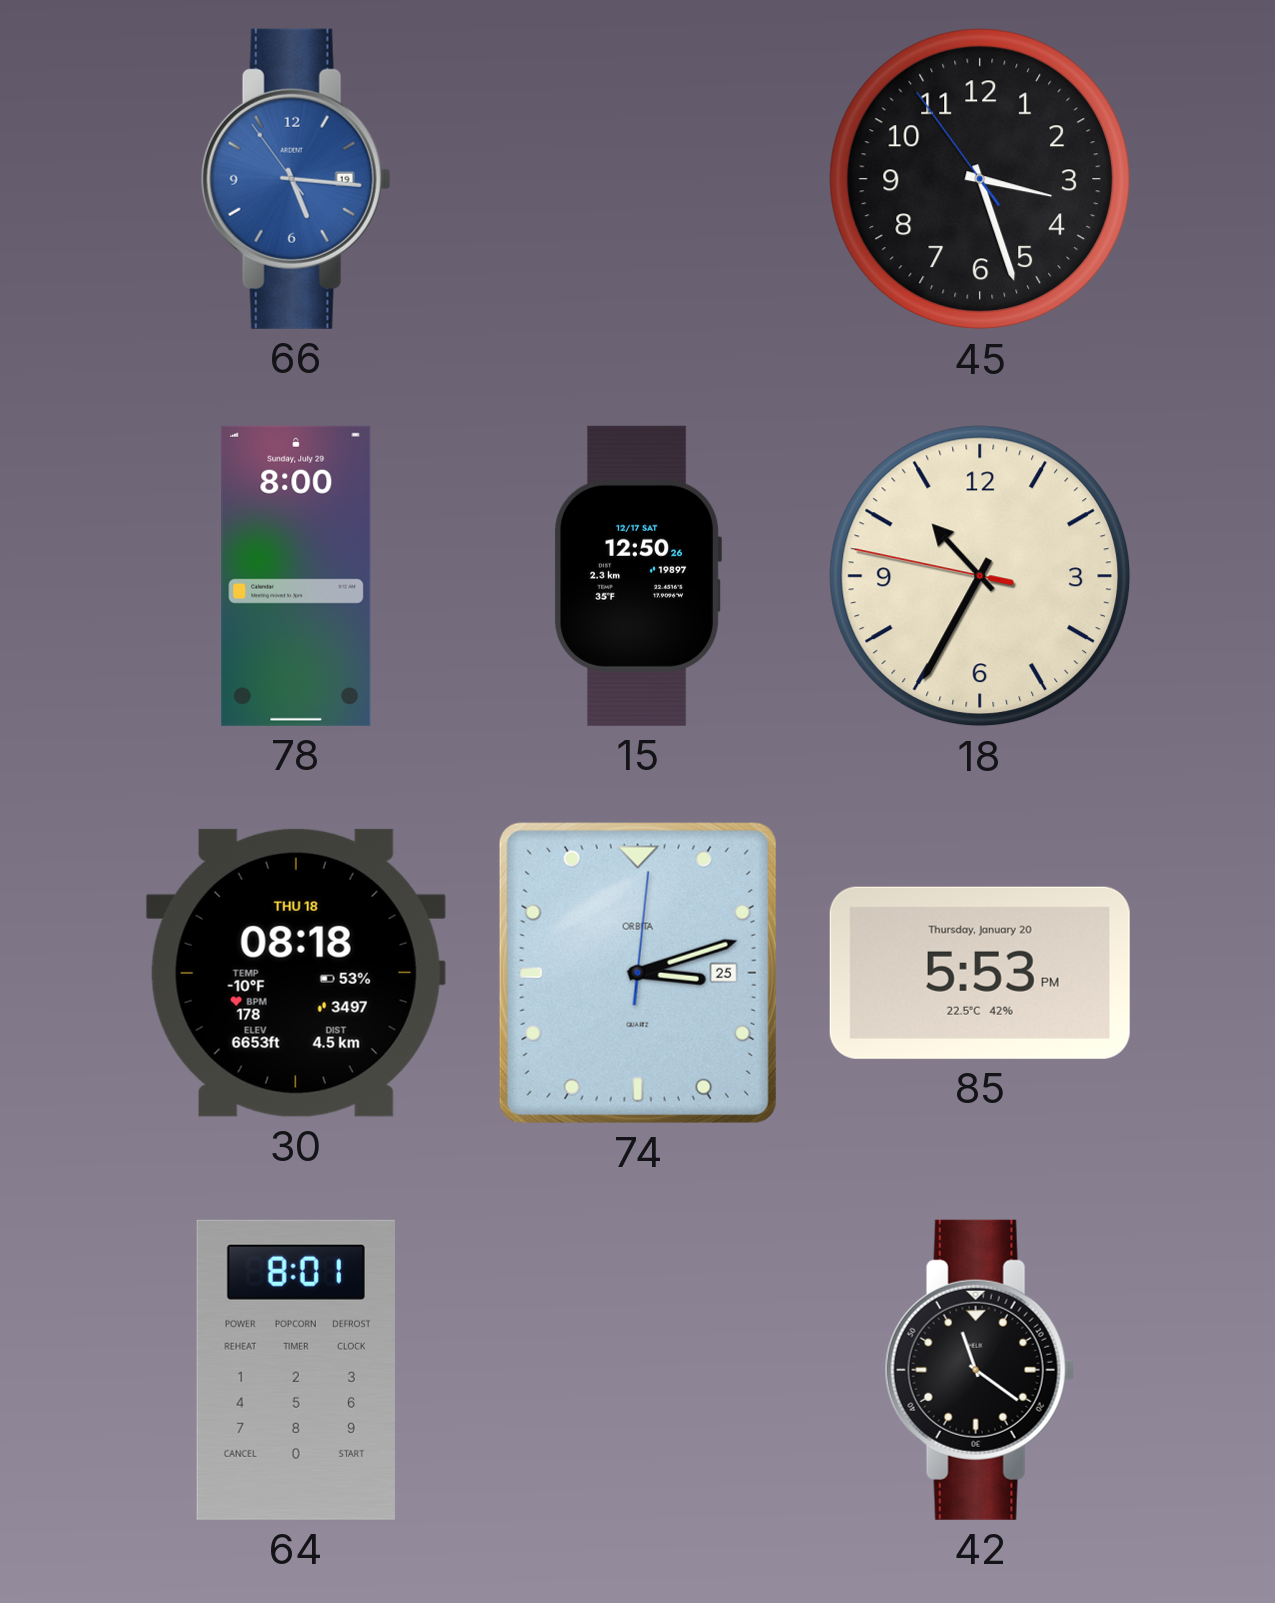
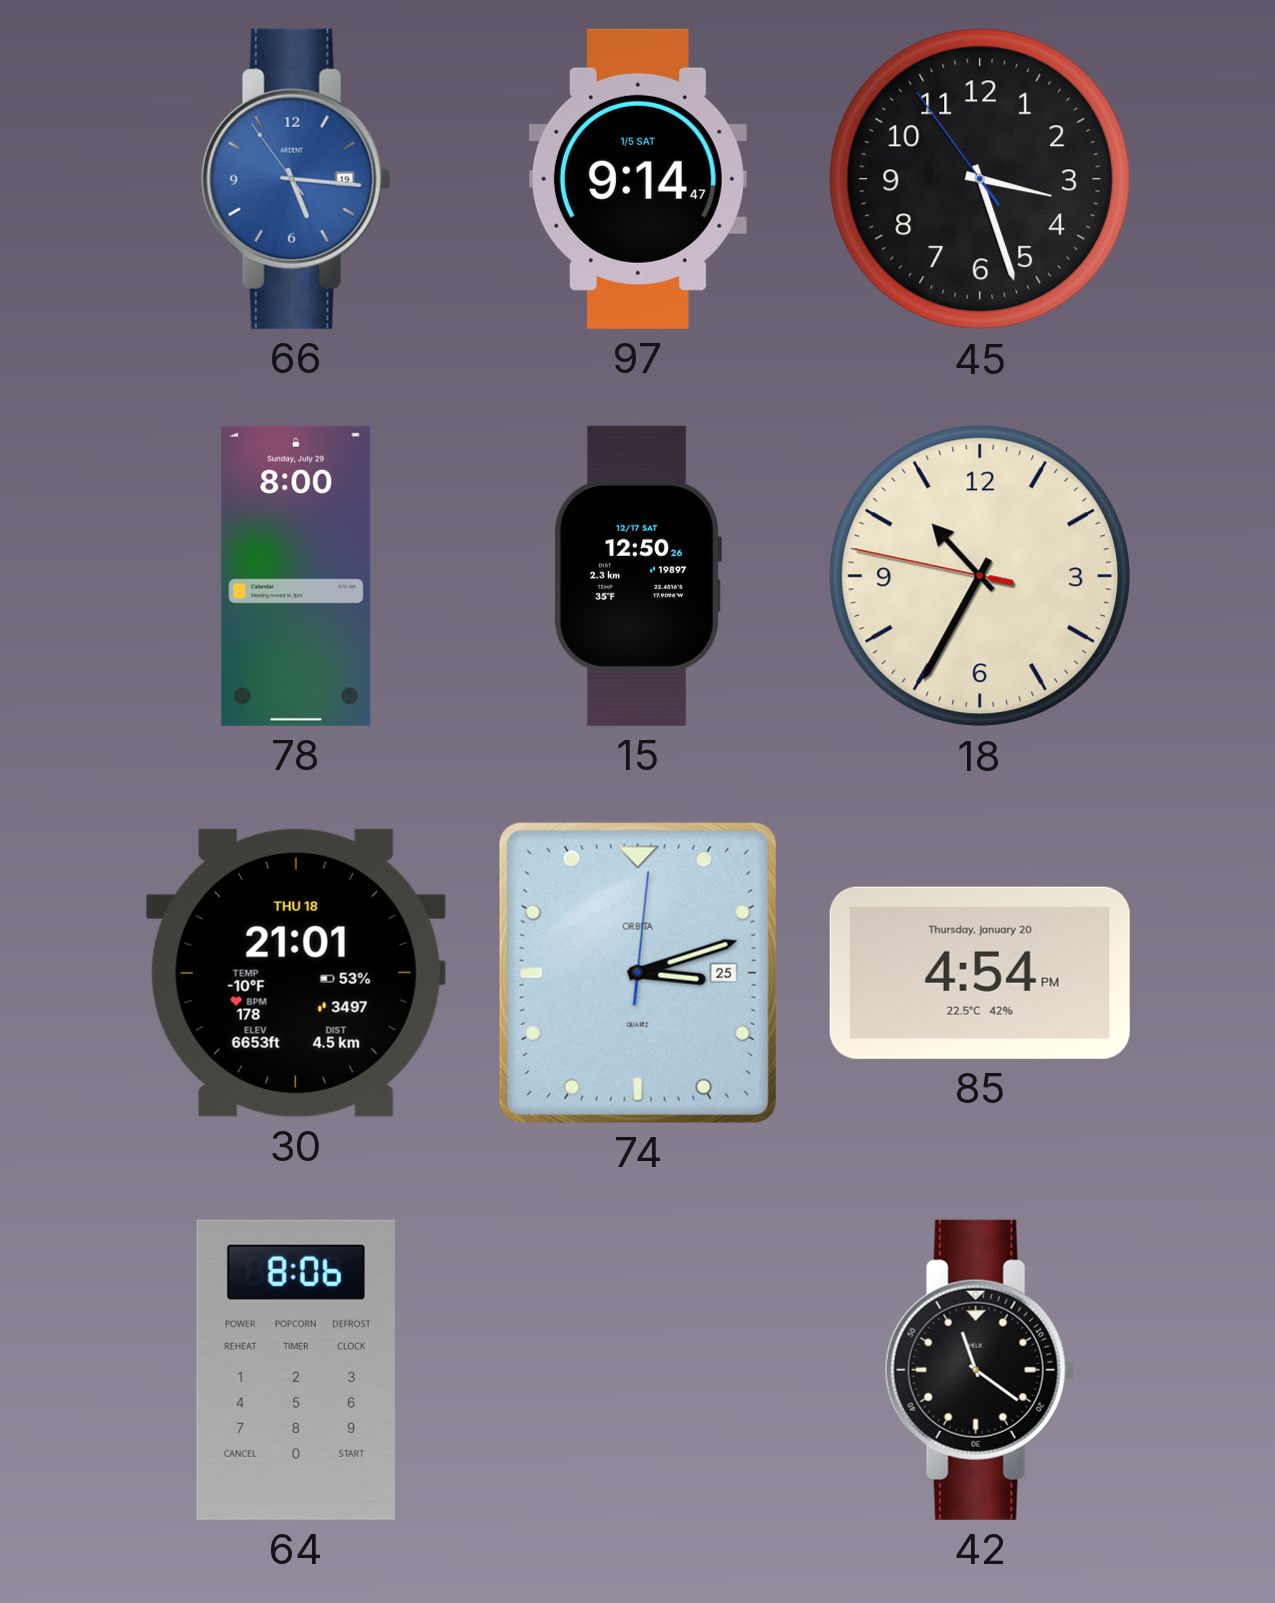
97: none -> 9:14
30: 08:18 -> 21:01
85: 5:53 -> 4:54
64: 8:01 -> 8:06
